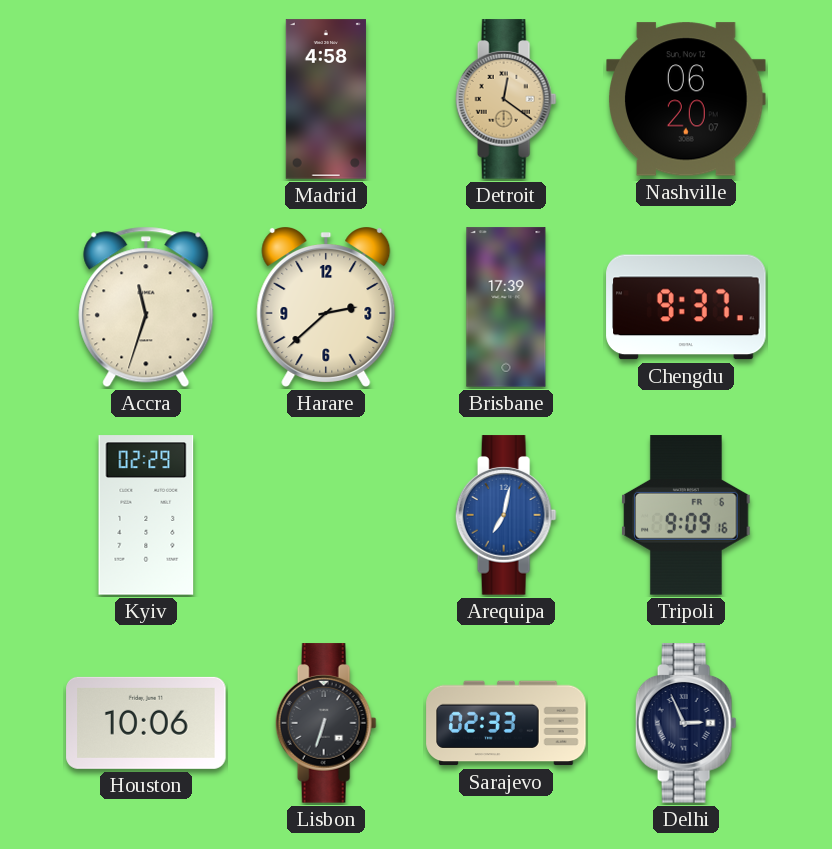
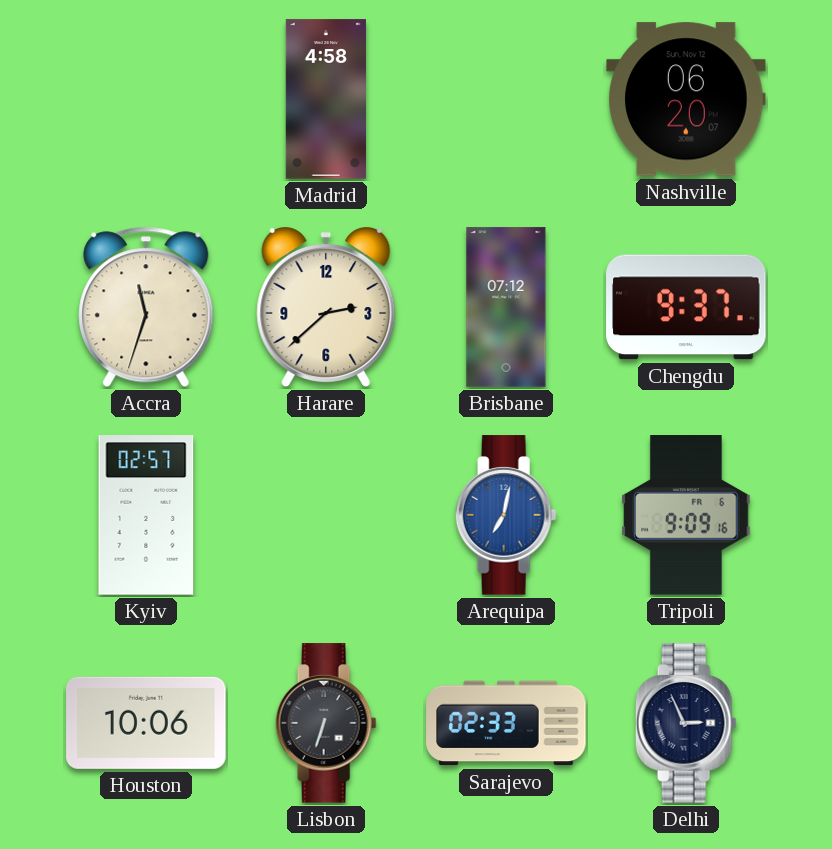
Detroit: 12:21 -> none
Brisbane: 17:39 -> 07:12
Kyiv: 02:29 -> 02:57
